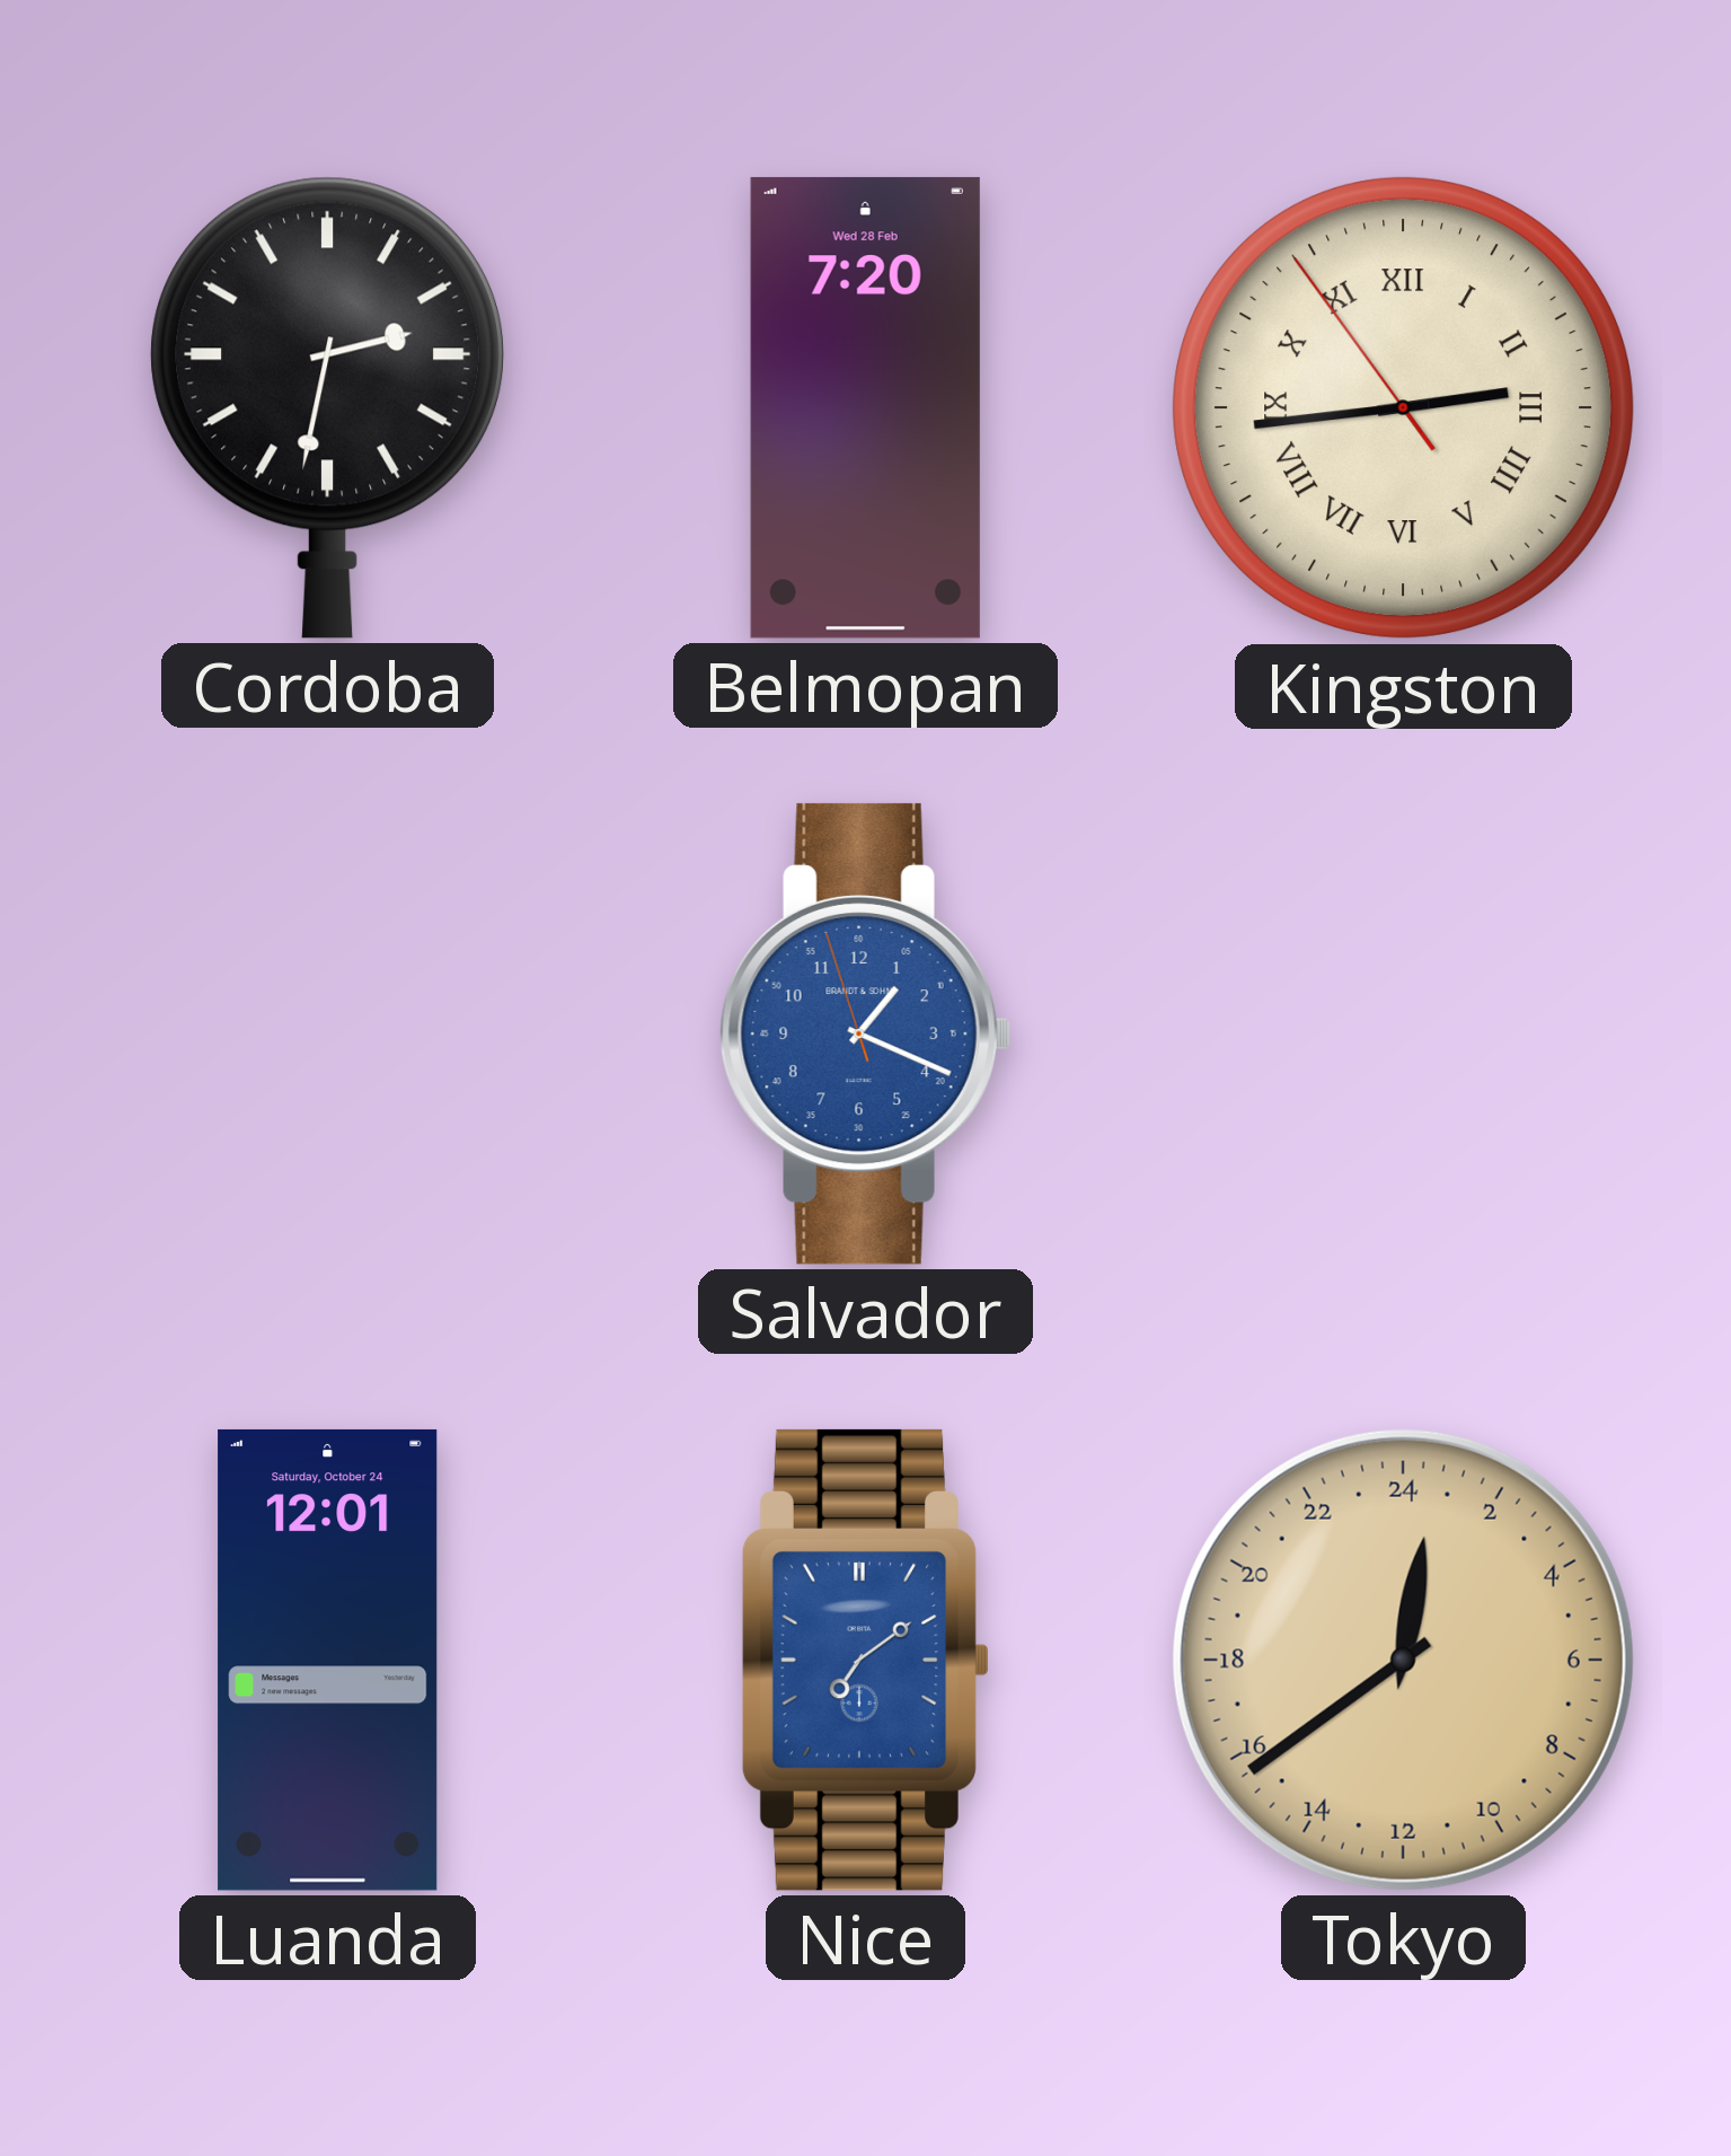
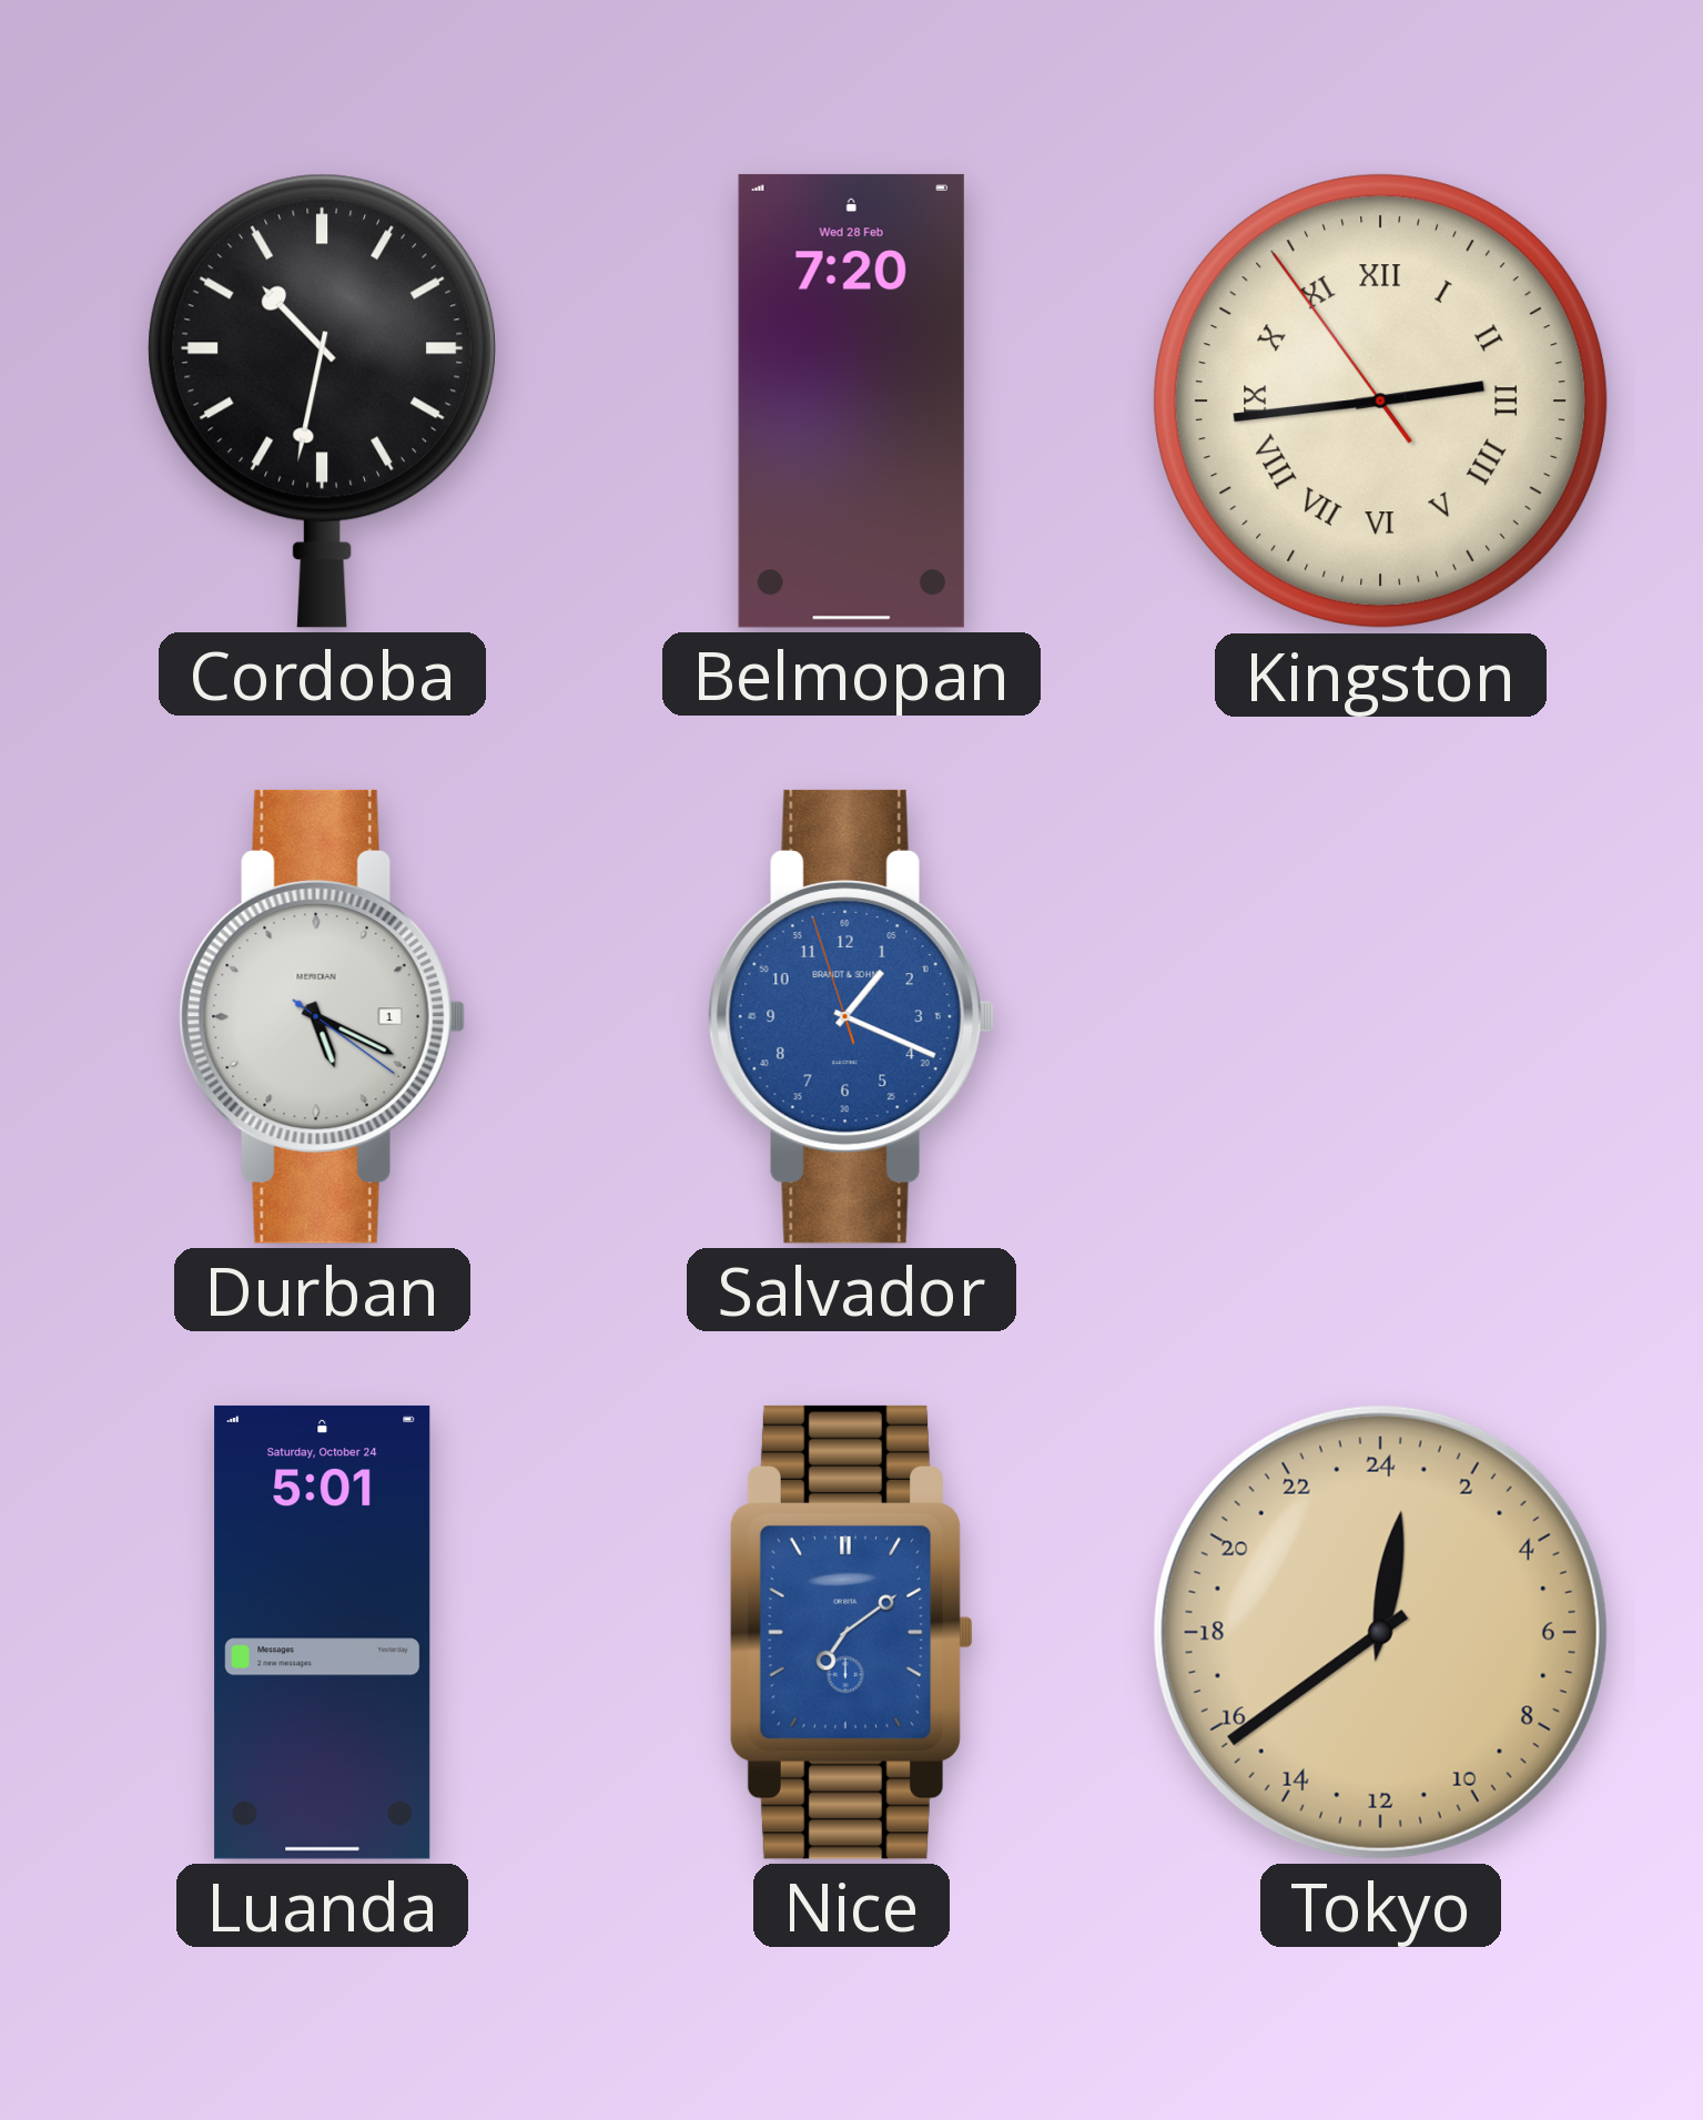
Cordoba: 2:32 -> 10:32
Durban: none -> 5:19
Luanda: 12:01 -> 5:01
